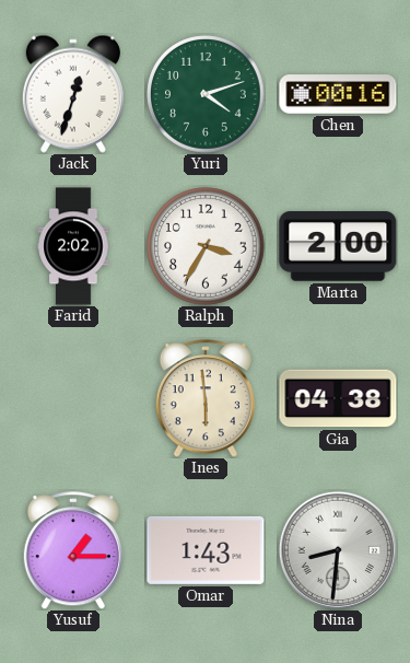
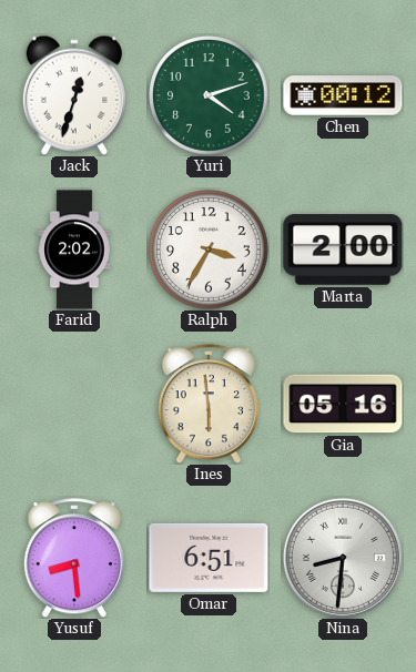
Chen: 00:16 -> 00:12
Gia: 04:38 -> 05:16
Yusuf: 1:15 -> 8:29
Omar: 1:43 -> 6:51
